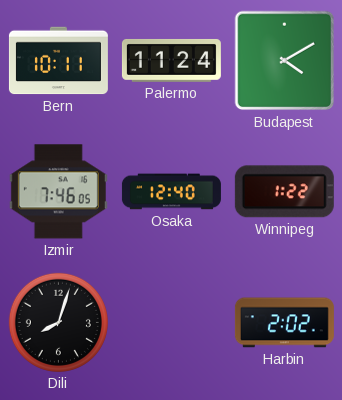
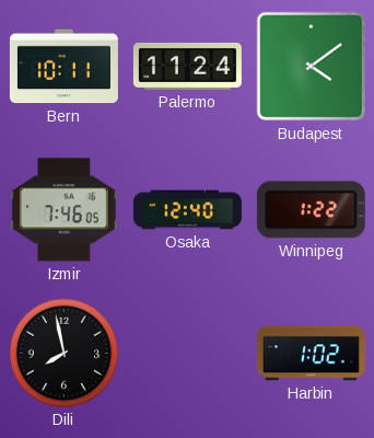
Budapest: 4:10 -> 4:09
Dili: 8:03 -> 7:58
Harbin: 2:02 -> 1:02
